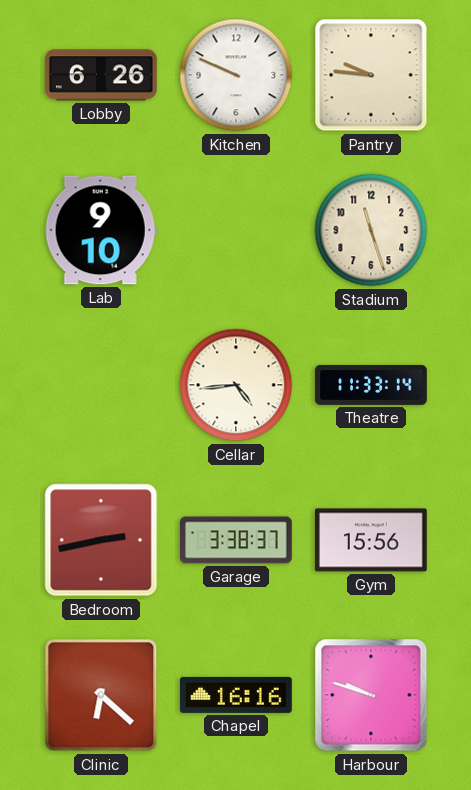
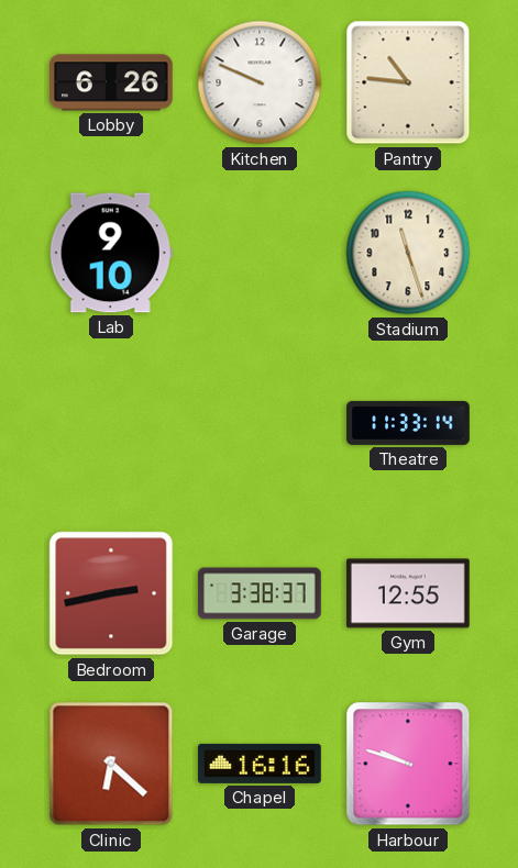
Pantry: 9:46 -> 10:46
Cellar: 4:44 -> none
Gym: 15:56 -> 12:55
